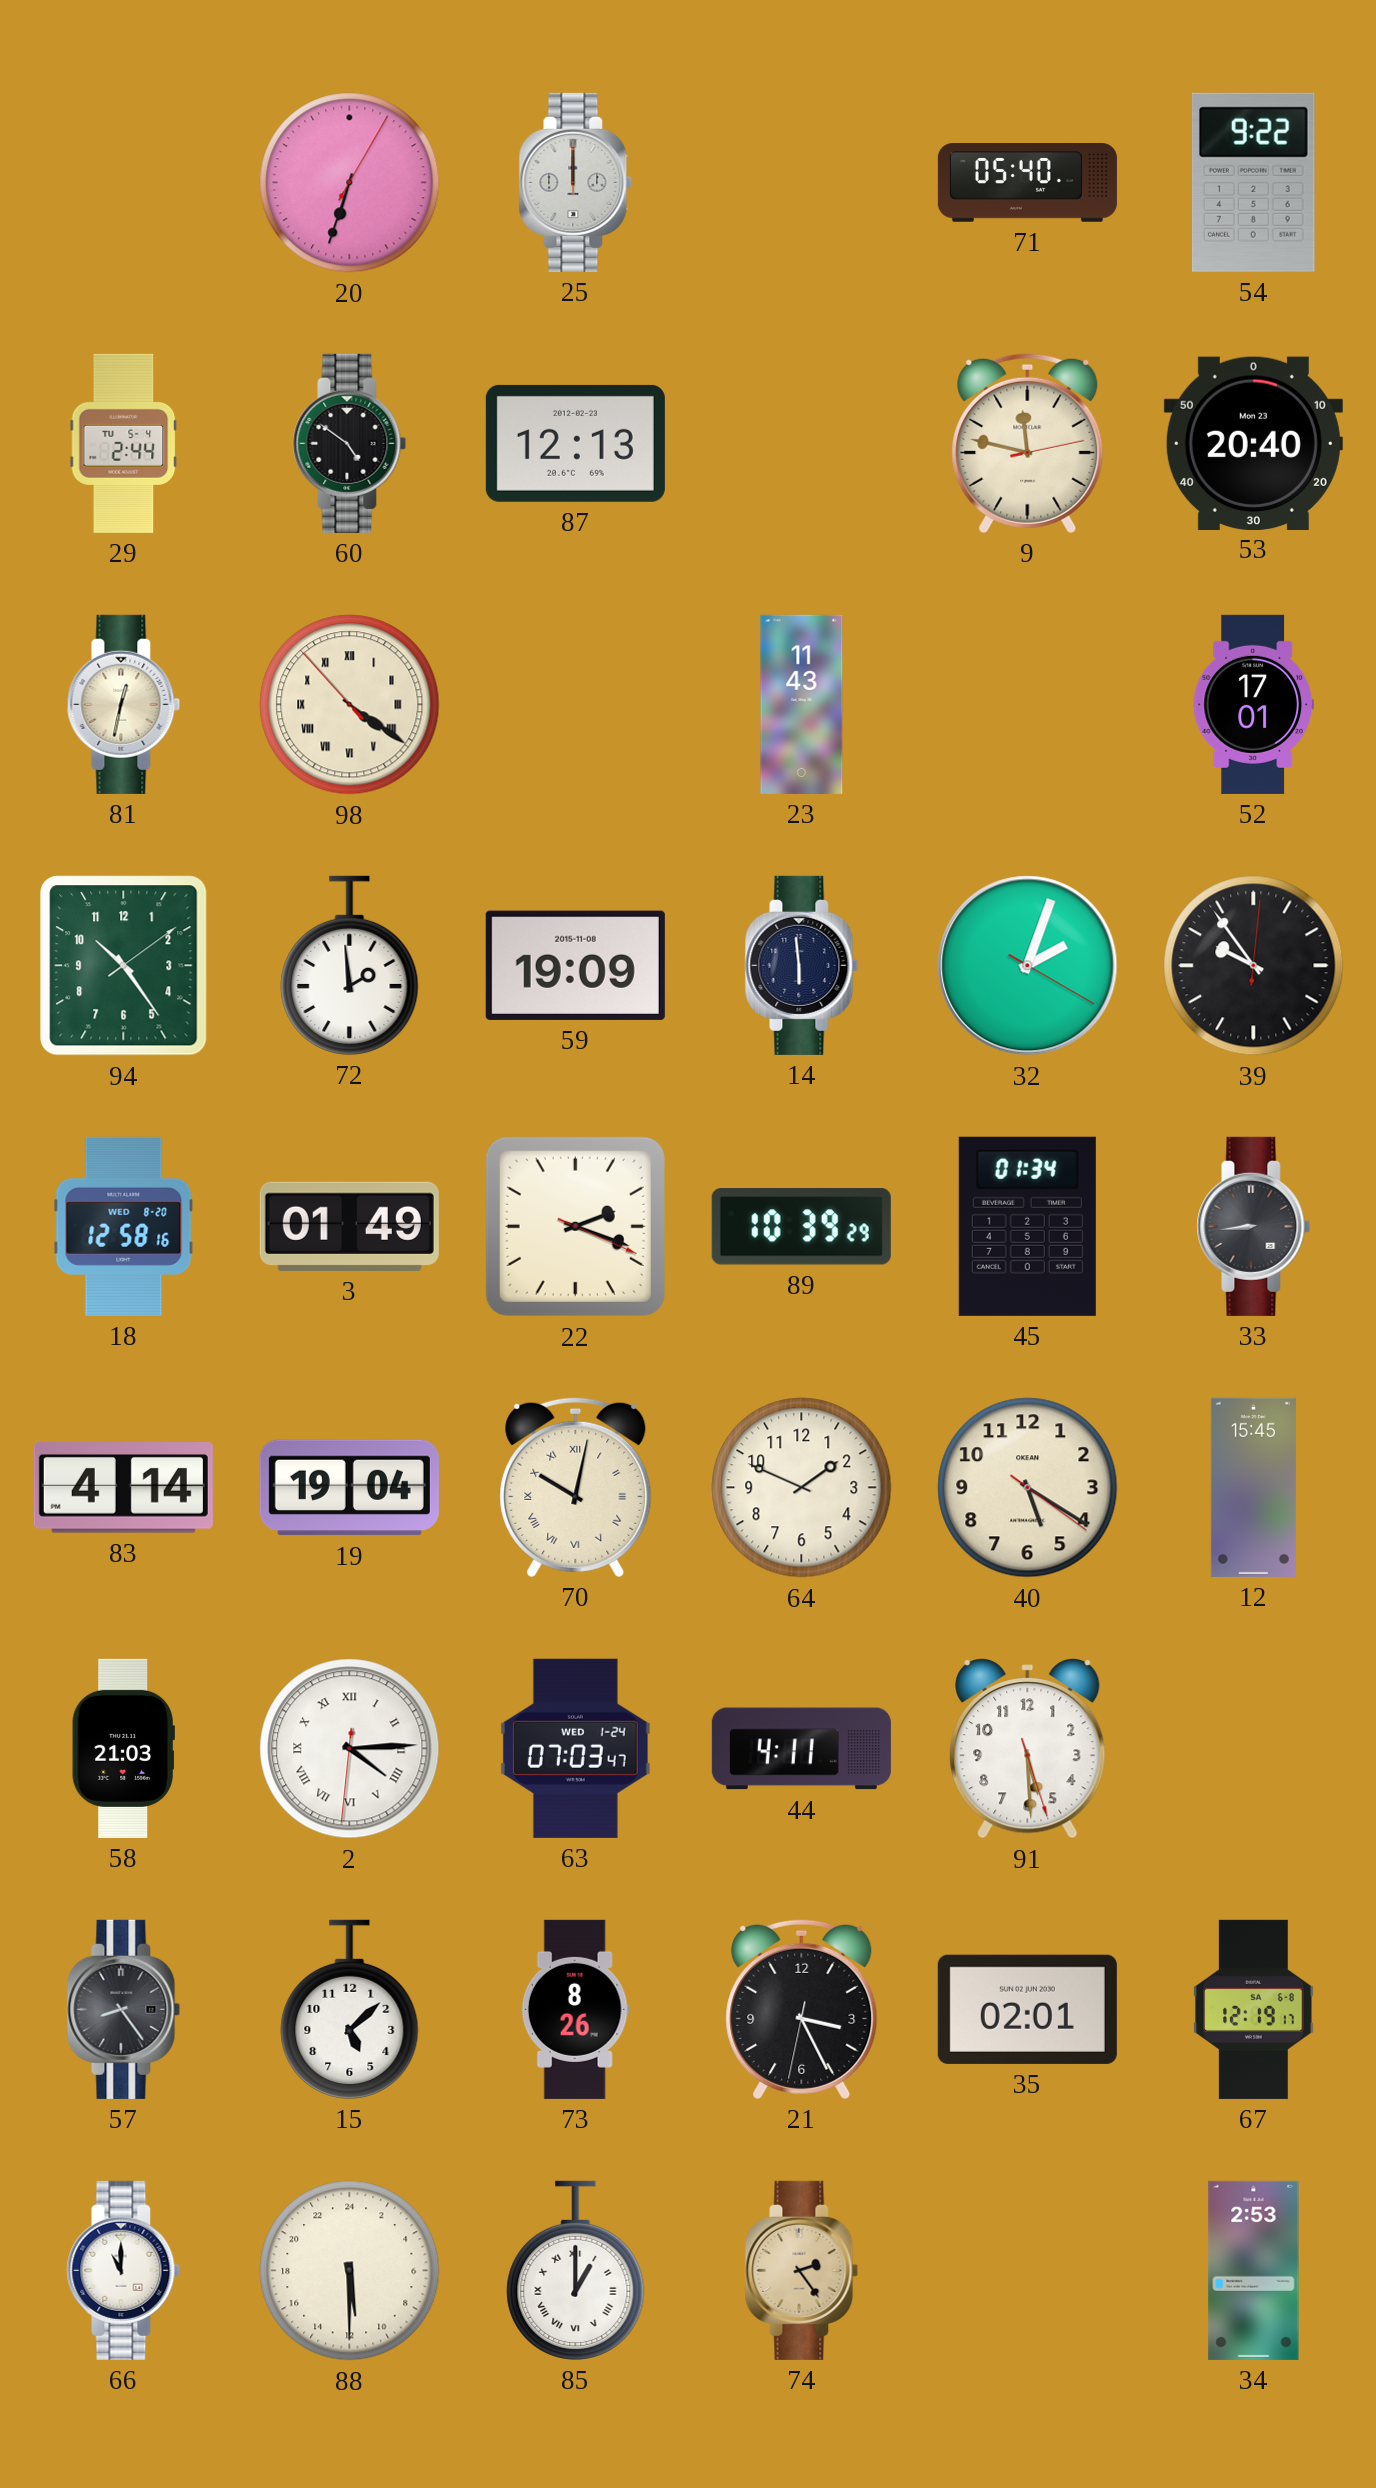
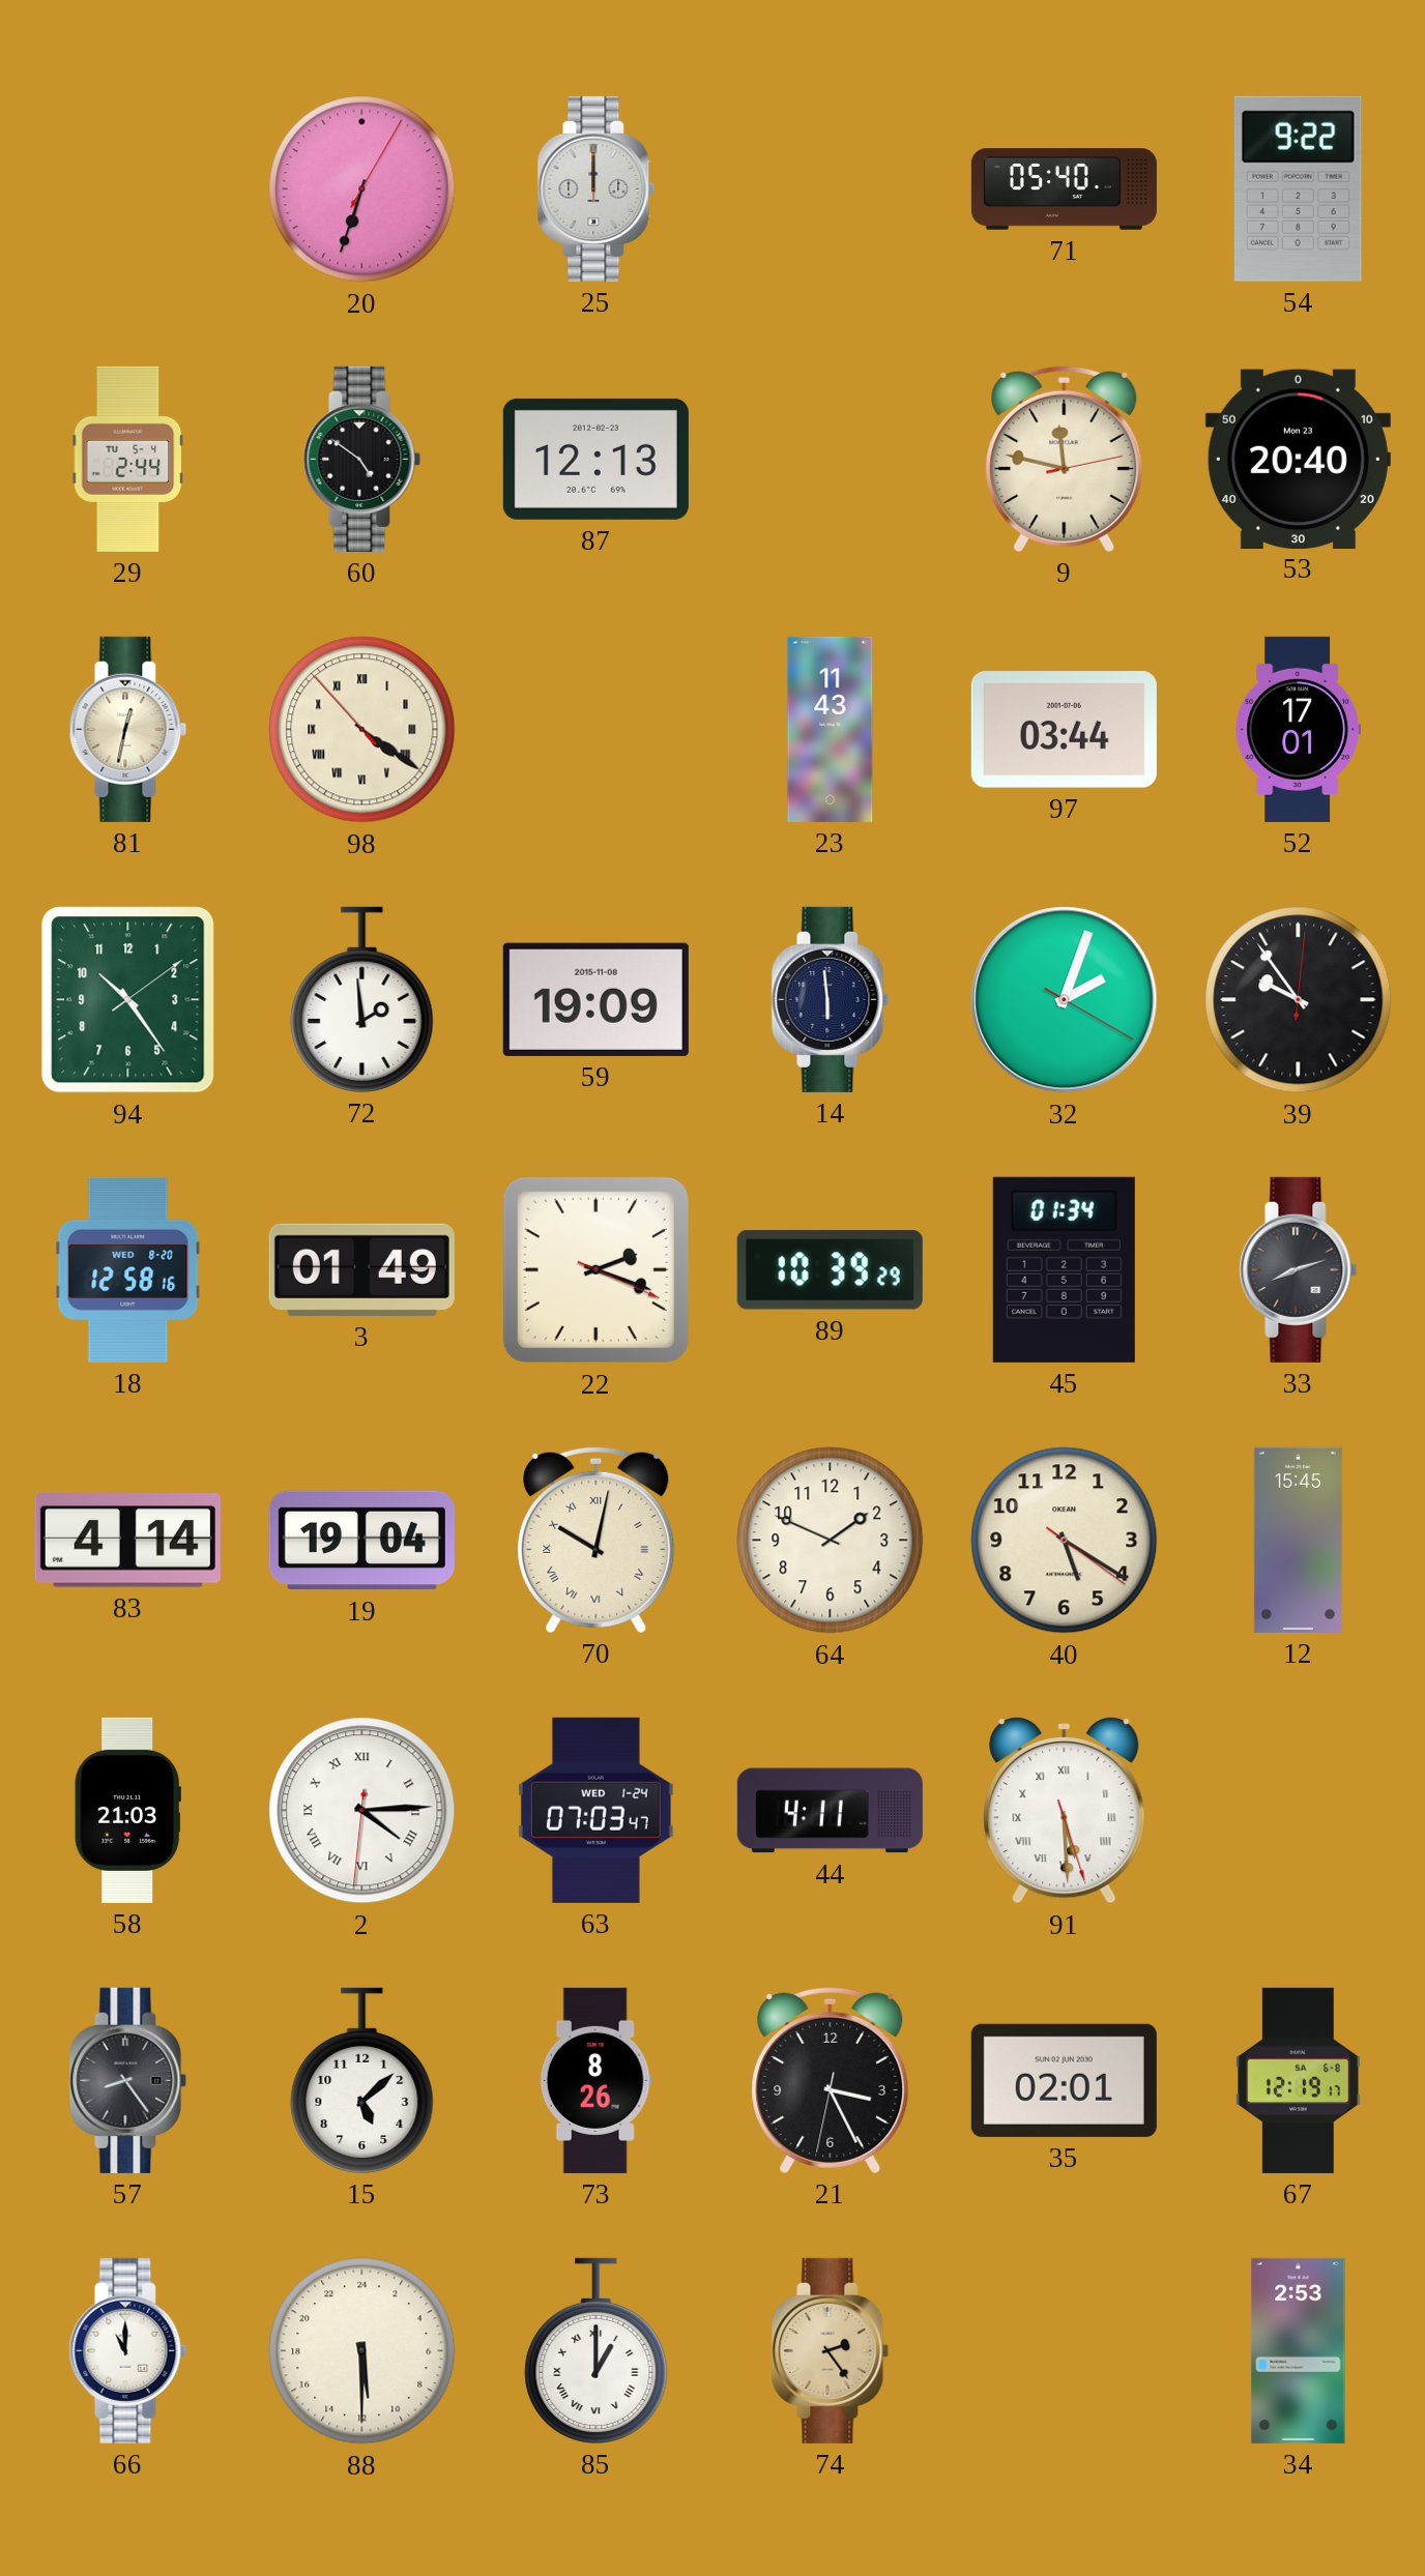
97: none -> 03:44
33: 8:44 -> 8:12
91 numerals: Arabic -> Roman
